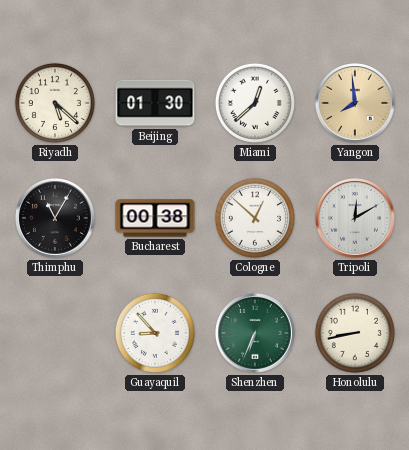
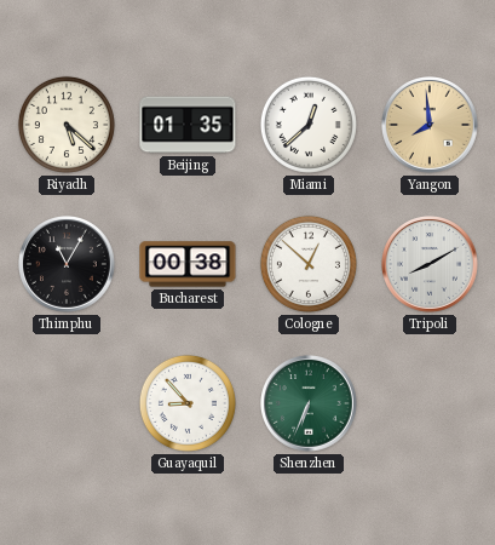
Beijing: 01:30 -> 01:35
Tripoli: 12:10 -> 8:10
Honolulu: 8:43 -> none
